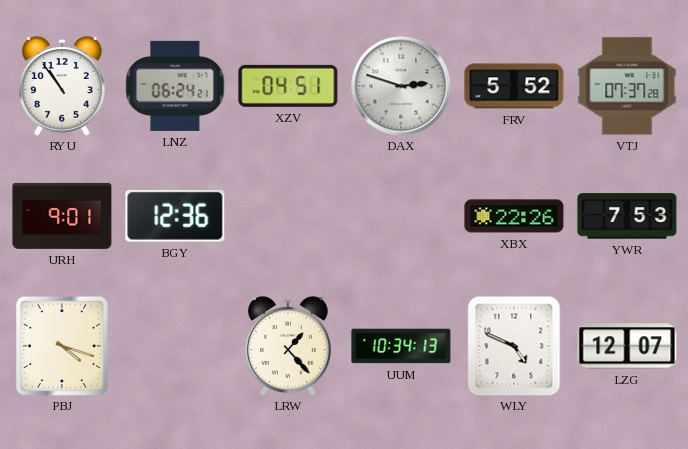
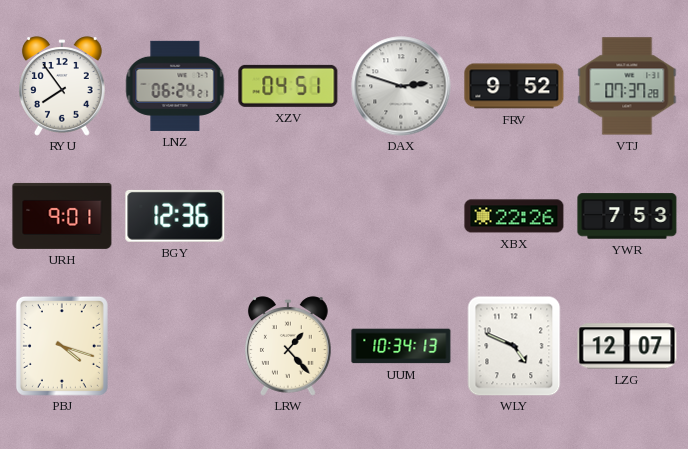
RYU: 10:54 -> 7:54
FRV: 5:52 -> 9:52
